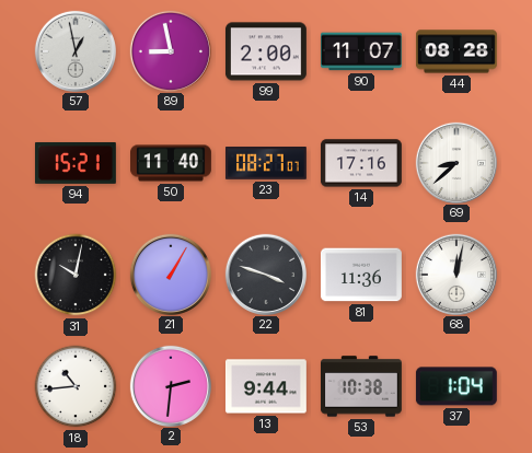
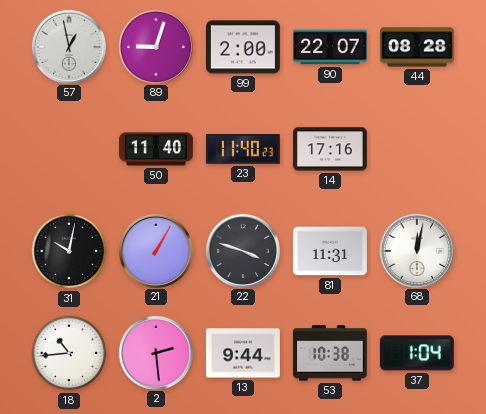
89: 8:58 -> 9:03
90: 11:07 -> 22:07
94: 15:21 -> none
23: 08:27 -> 11:40
69: 8:38 -> none
81: 11:36 -> 11:31
2: 2:31 -> 2:29
